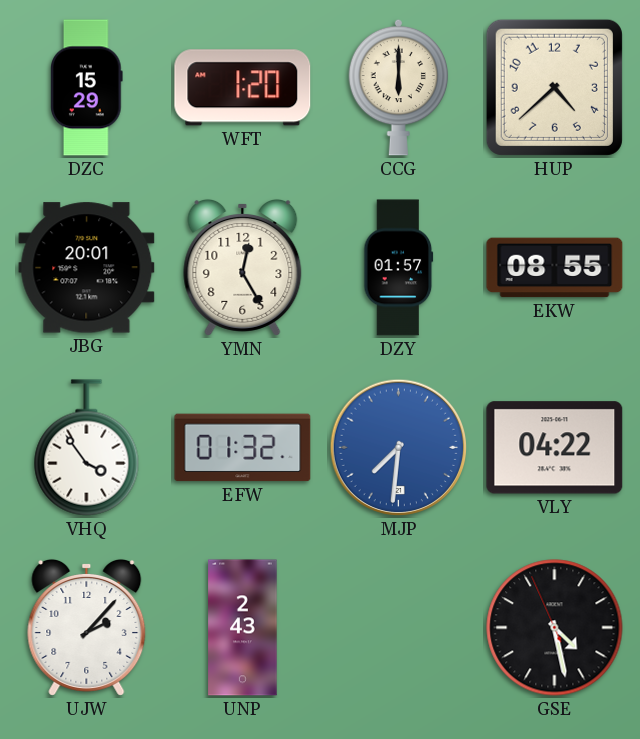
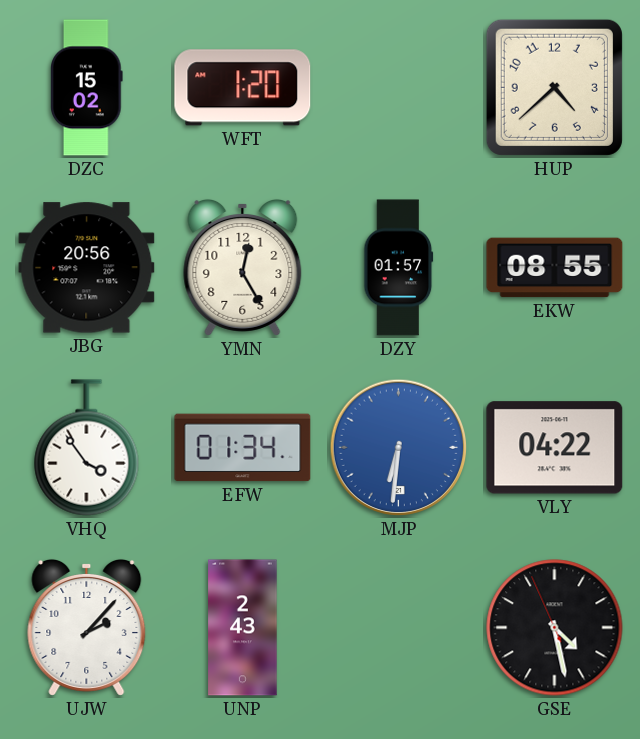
DZC: 15:29 -> 15:02
CCG: 6:00 -> none
JBG: 20:01 -> 20:56
EFW: 01:32 -> 01:34
MJP: 7:31 -> 6:31
